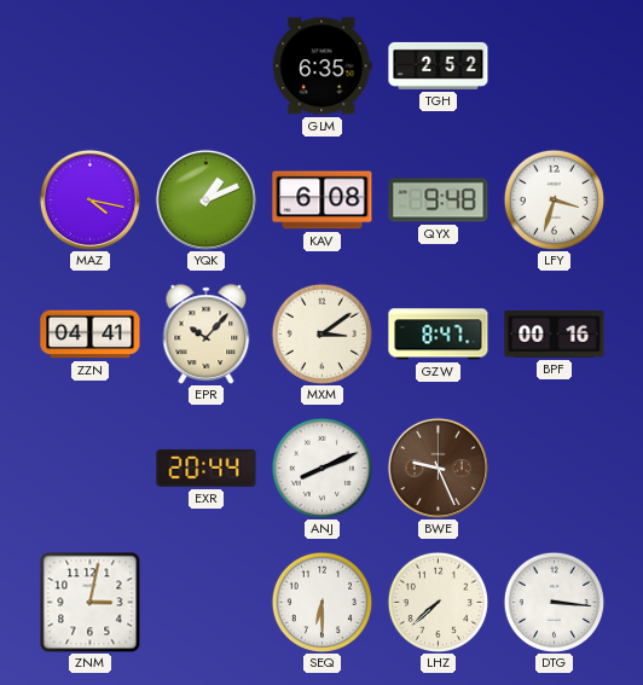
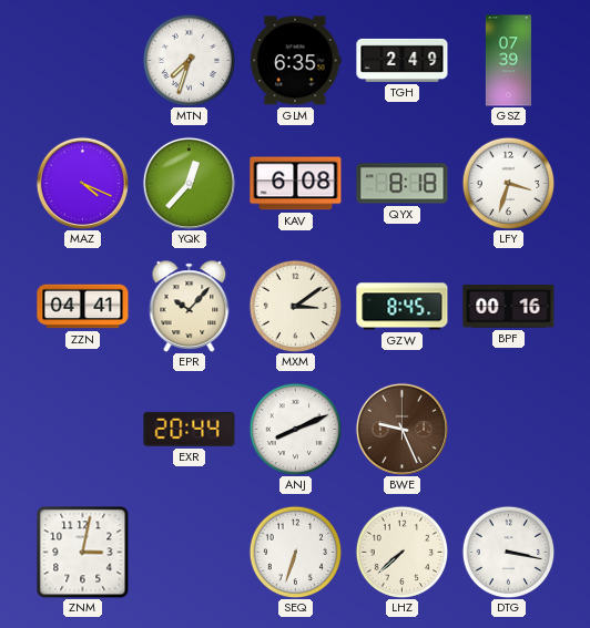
MTN: none -> 7:33
TGH: 2:52 -> 2:49
GSZ: none -> 07:39
MAZ: 4:17 -> 4:19
YQK: 1:11 -> 12:37
QYX: 9:48 -> 8:18
GZW: 8:47 -> 8:45
SEQ: 6:30 -> 6:33
DTG: 3:16 -> 3:17
